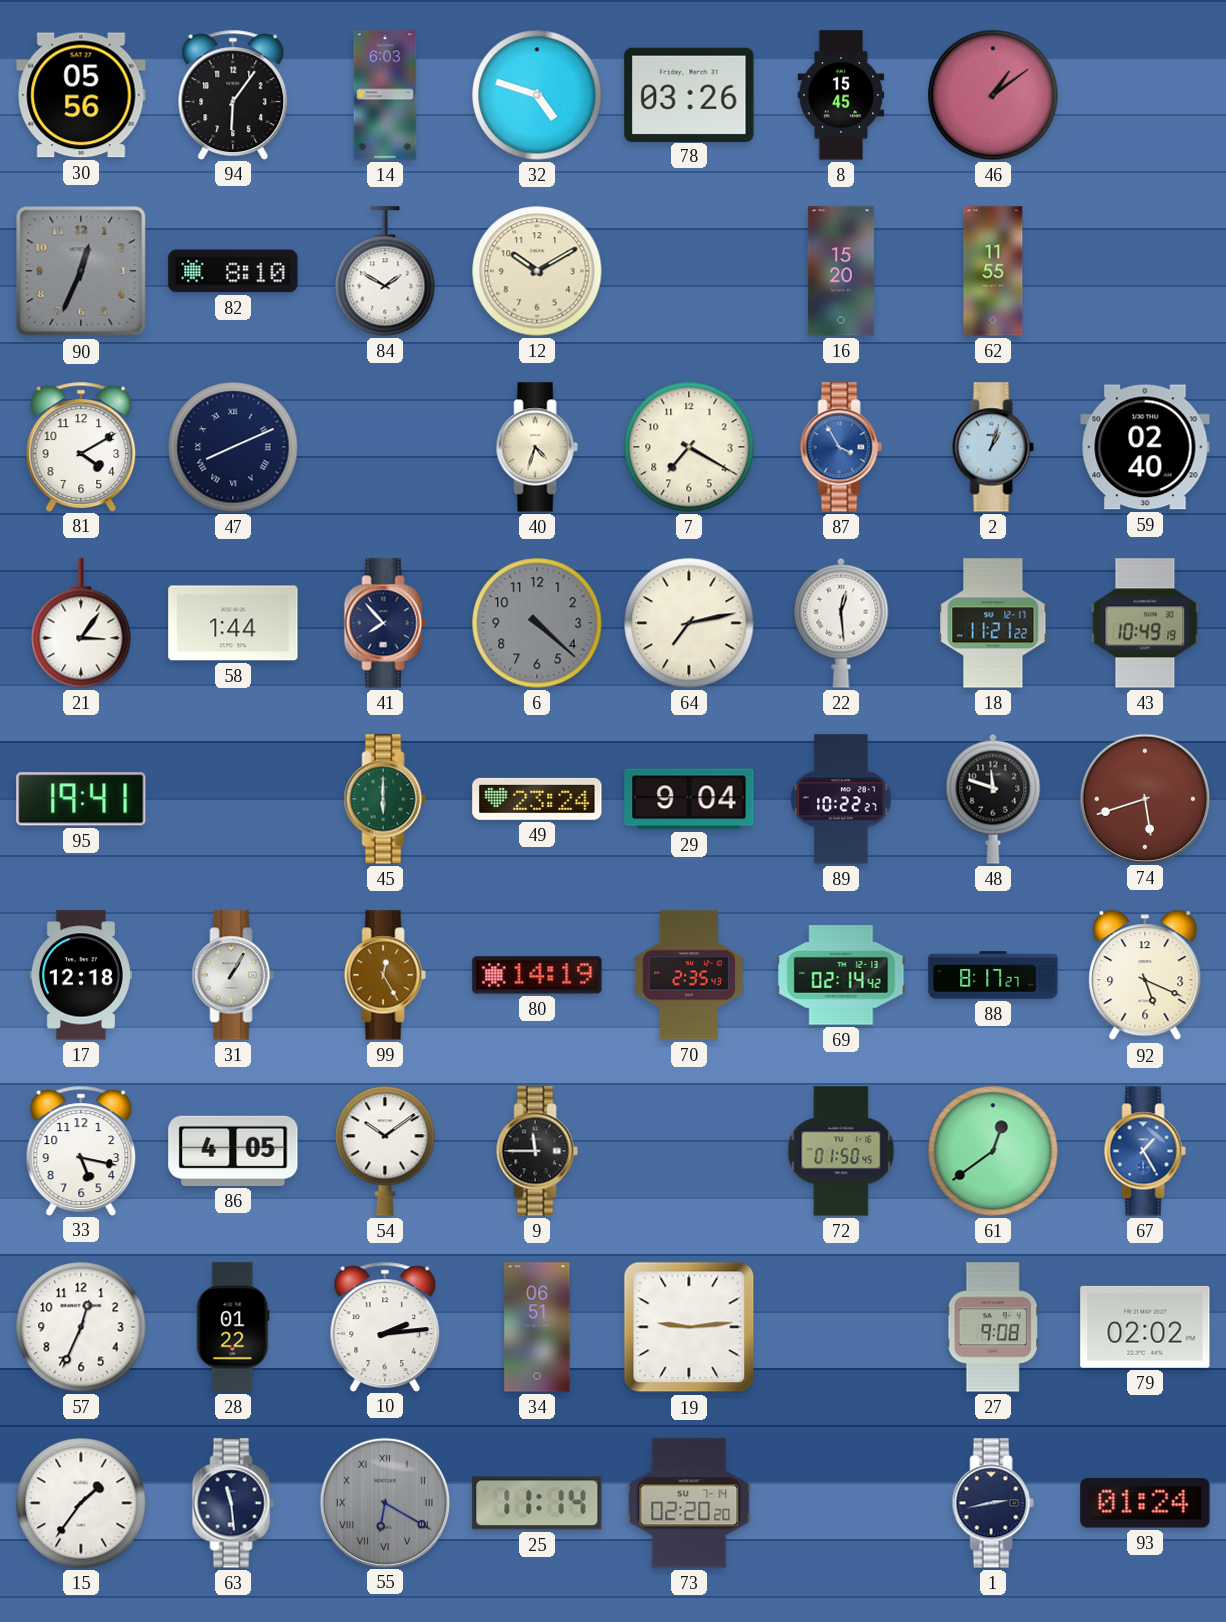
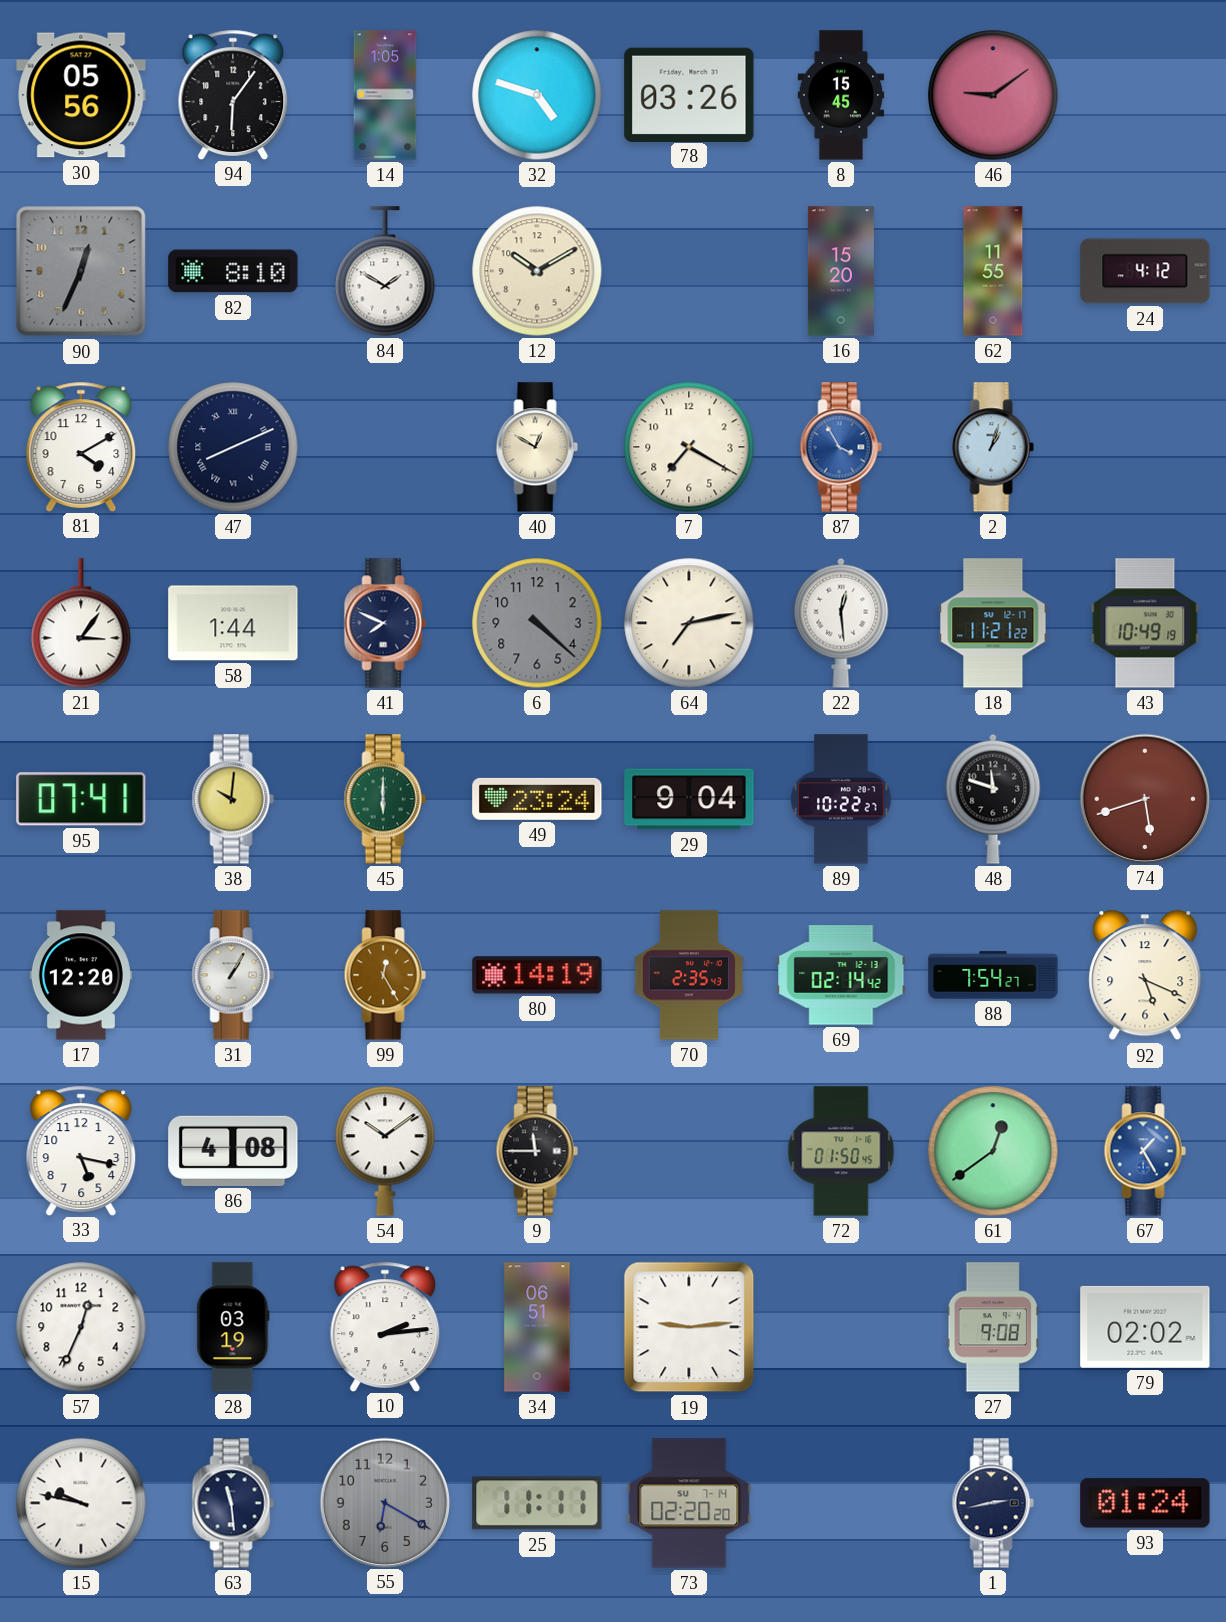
14: 6:03 -> 1:05
46: 1:09 -> 9:09
24: none -> 4:12
40: 4:33 -> 12:50
59: 02:40 -> none
41: 7:53 -> 7:49
95: 19:41 -> 07:41
38: none -> 10:01
17: 12:18 -> 12:20
88: 8:17 -> 7:54
86: 4:05 -> 4:08
28: 01:22 -> 03:19
15: 1:36 -> 9:47
55 numerals: Roman -> Arabic
25: 11:14 -> 11:11
